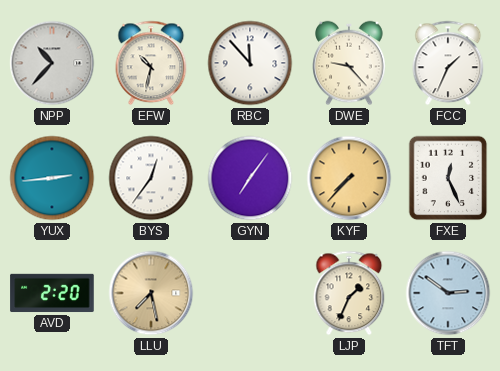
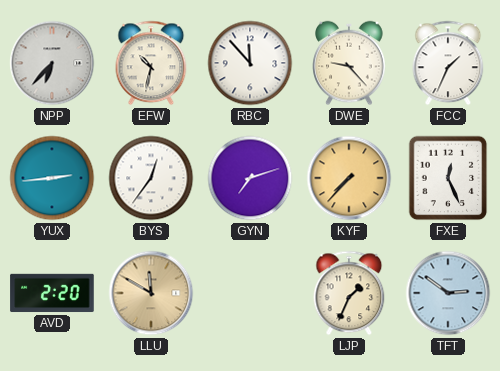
NPP: 10:37 -> 6:37
GYN: 7:06 -> 7:12
LLU: 7:28 -> 11:50
